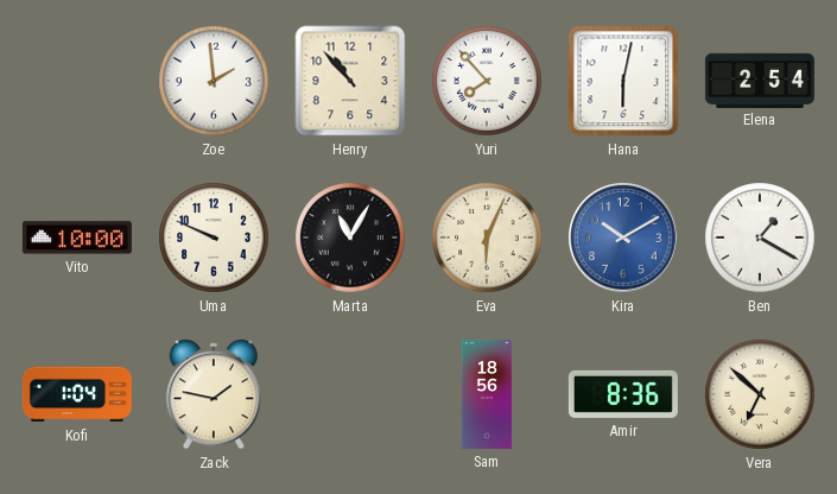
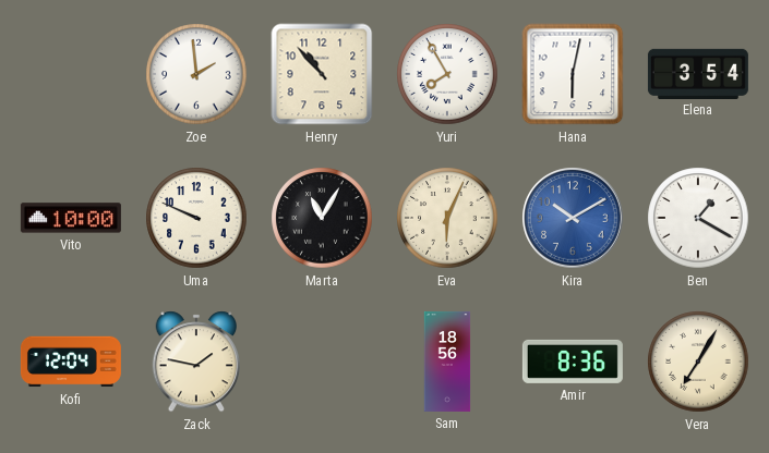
Yuri: 7:53 -> 7:55
Elena: 2:54 -> 3:54
Kofi: 1:04 -> 12:04
Vera: 6:52 -> 7:05
